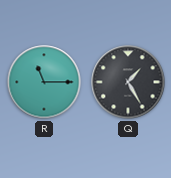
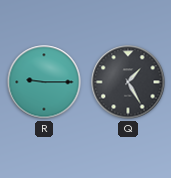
R: 11:15 -> 9:15
